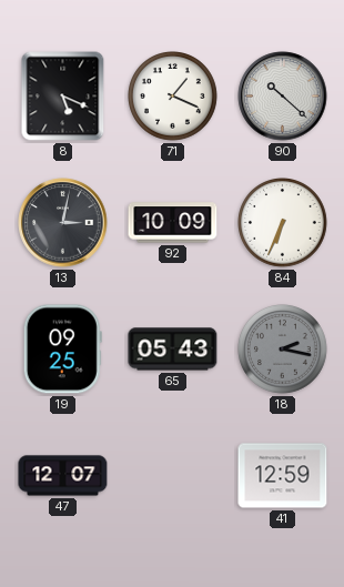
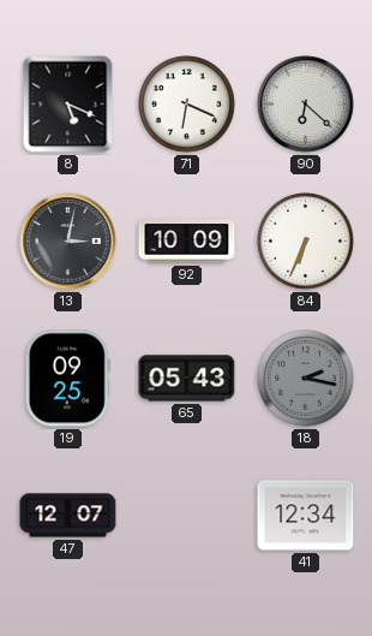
71: 1:19 -> 6:19
90: 10:22 -> 6:22
41: 12:59 -> 12:34
